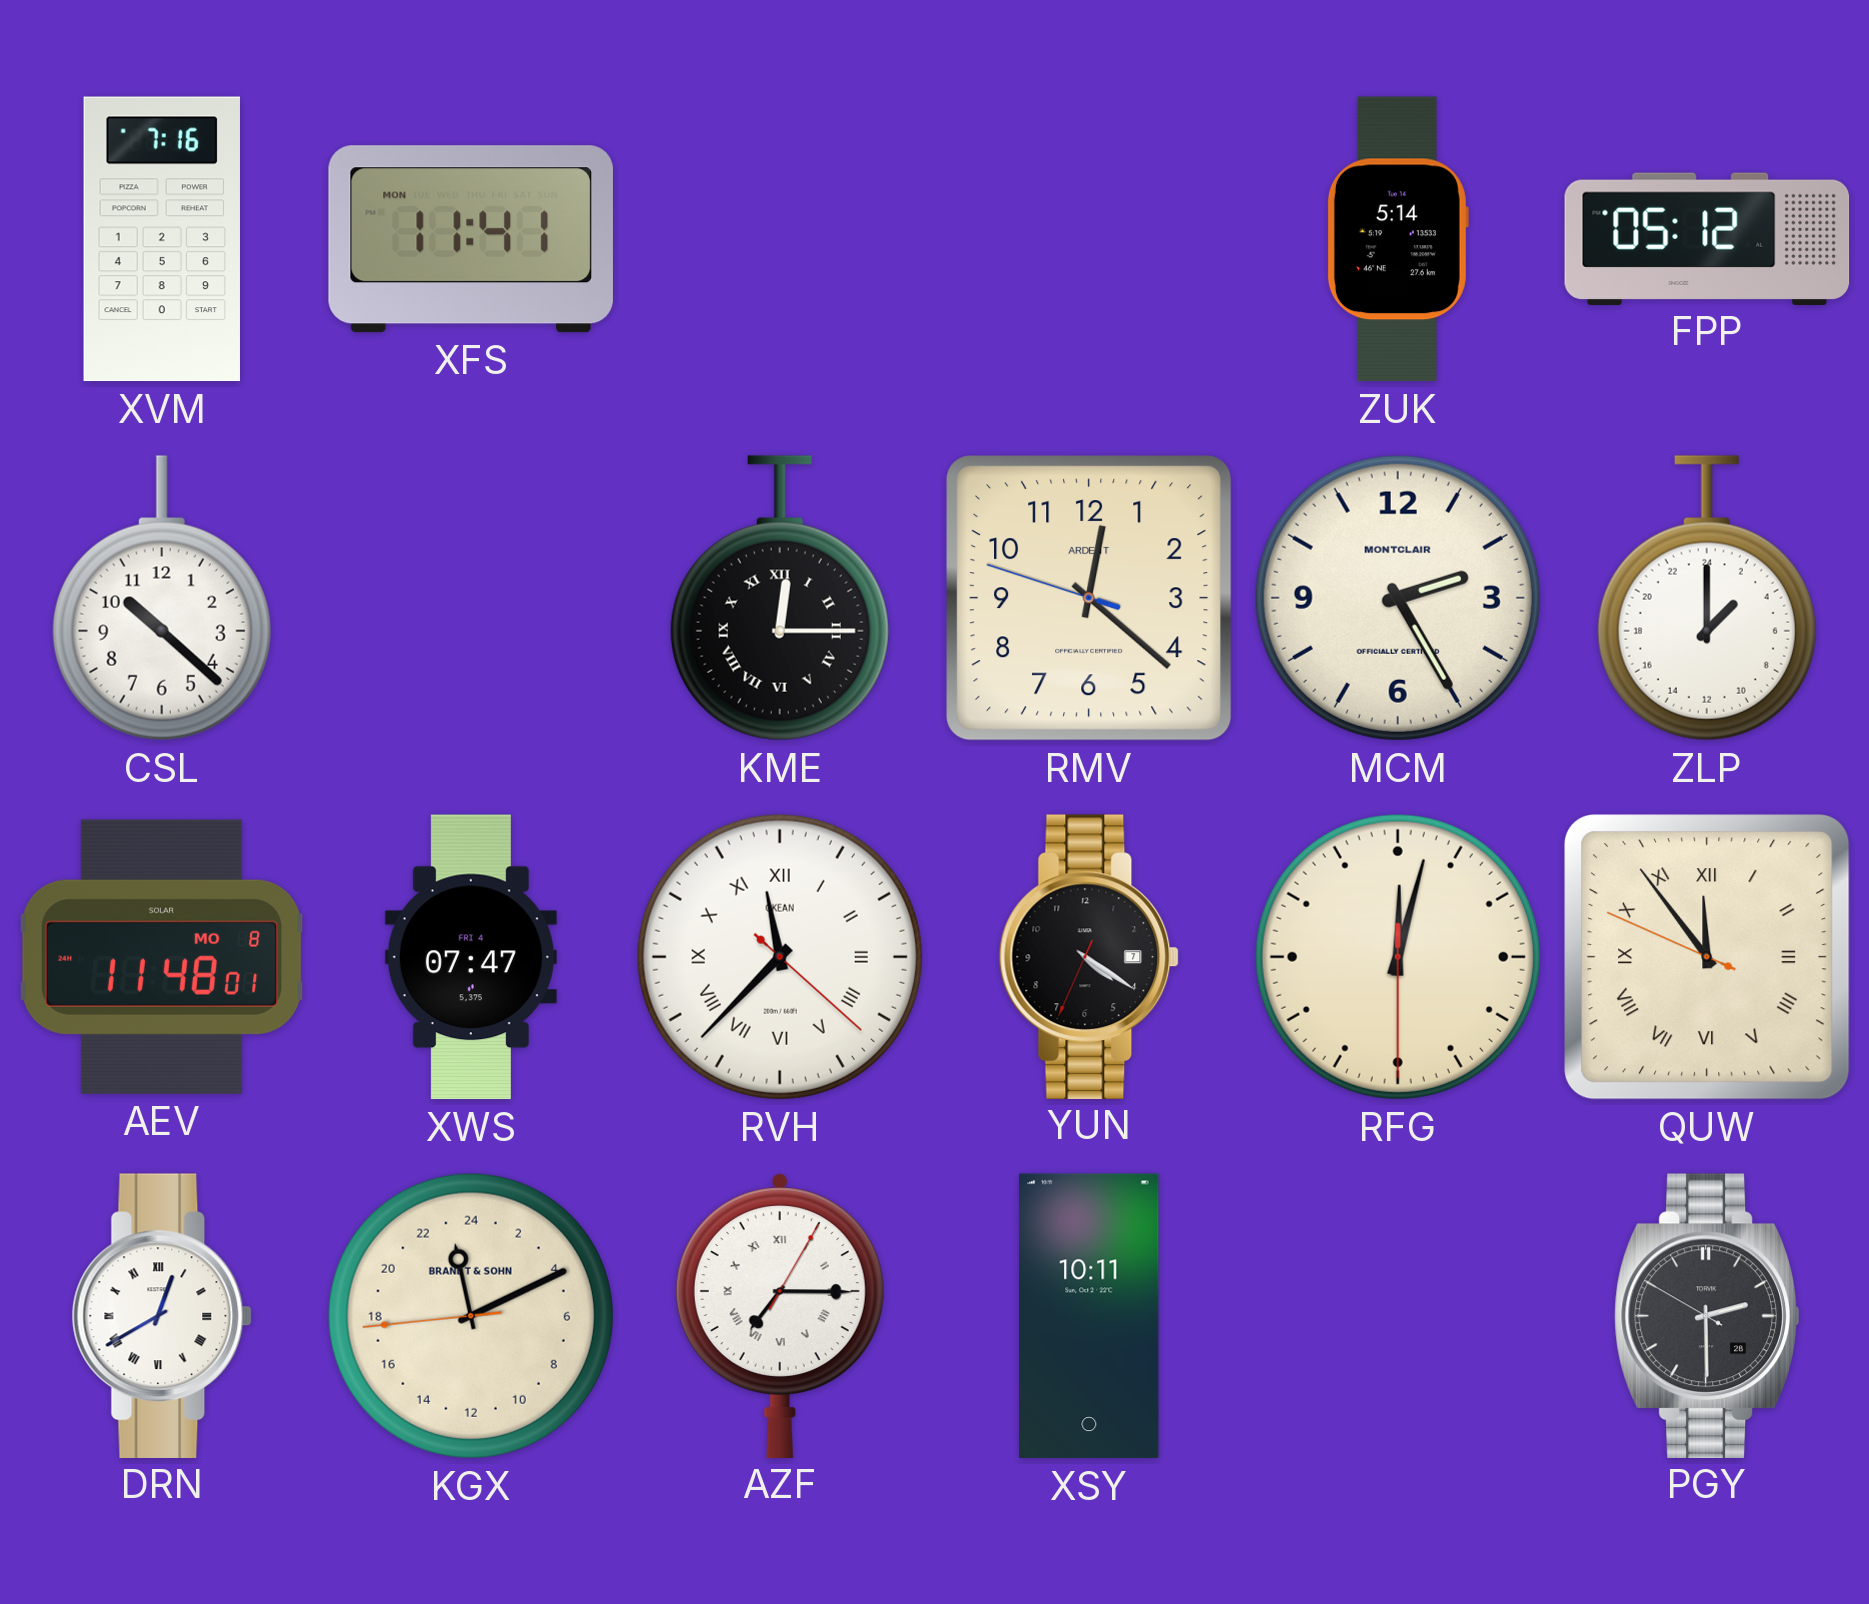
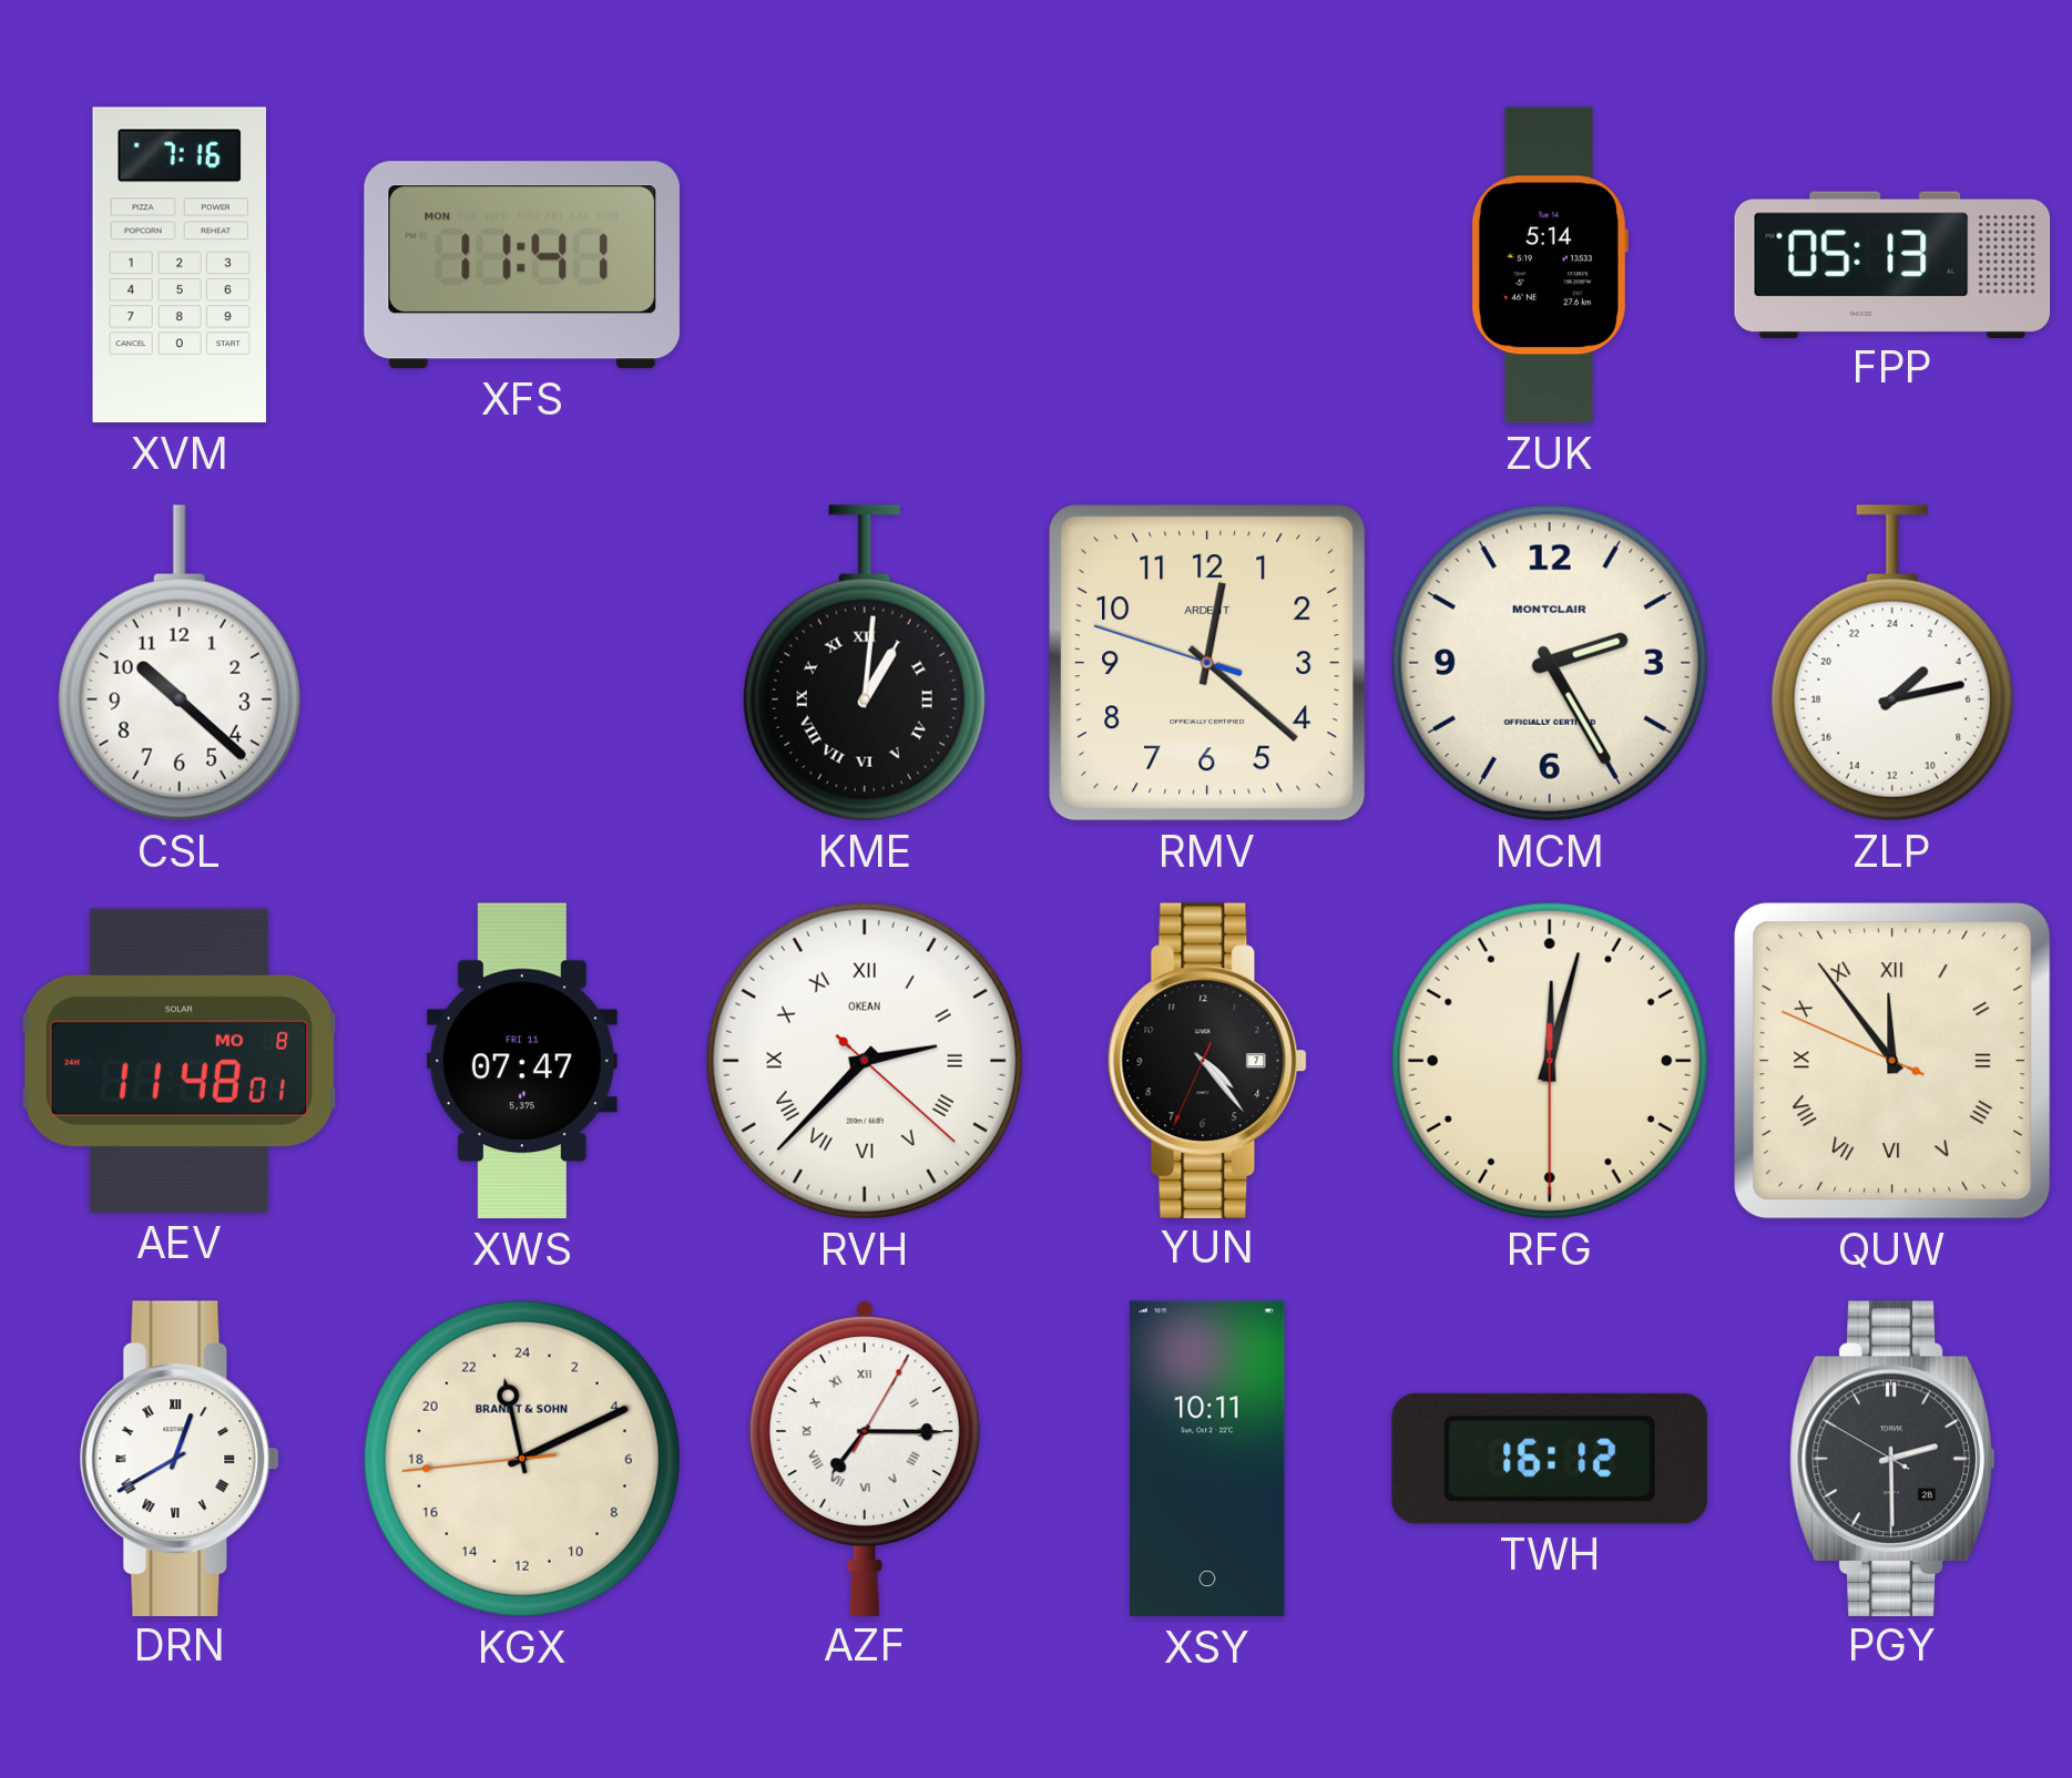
FPP: 05:12 -> 05:13
KME: 12:15 -> 1:01
ZLP: 3:00 -> 3:13
XWS date: FRI 4 -> FRI 11
RVH: 11:37 -> 2:37
YUN: 4:20 -> 4:23
TWH: none -> 16:12
